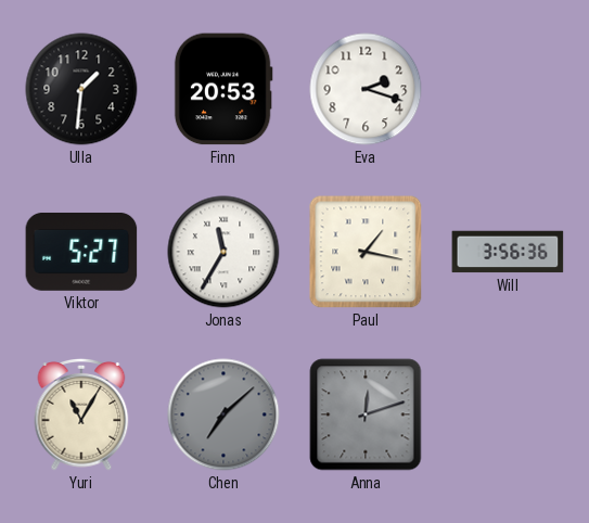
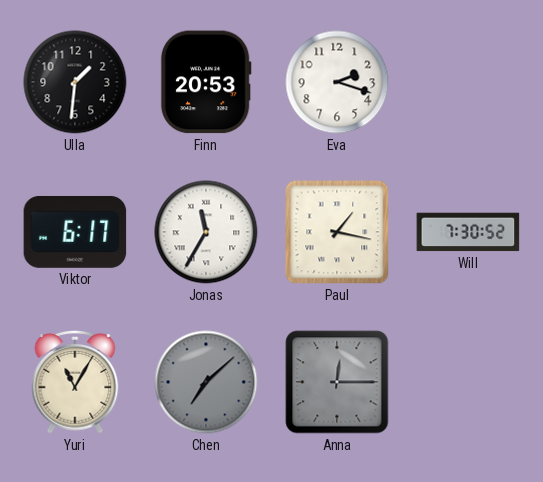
Viktor: 5:27 -> 6:17
Will: 3:56 -> 7:30
Anna: 12:12 -> 12:15
